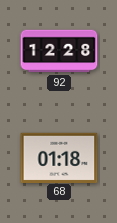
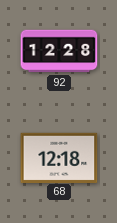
68: 01:18 -> 12:18
